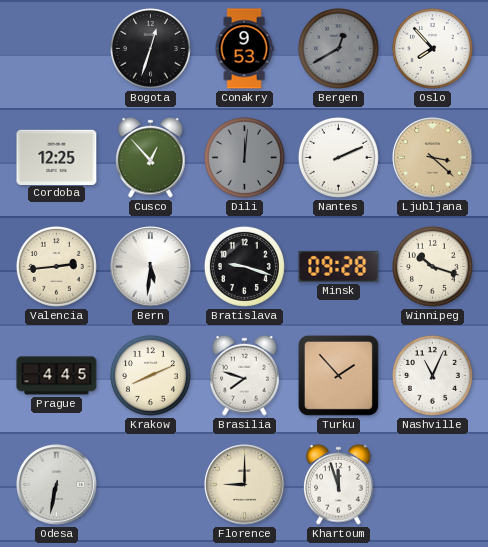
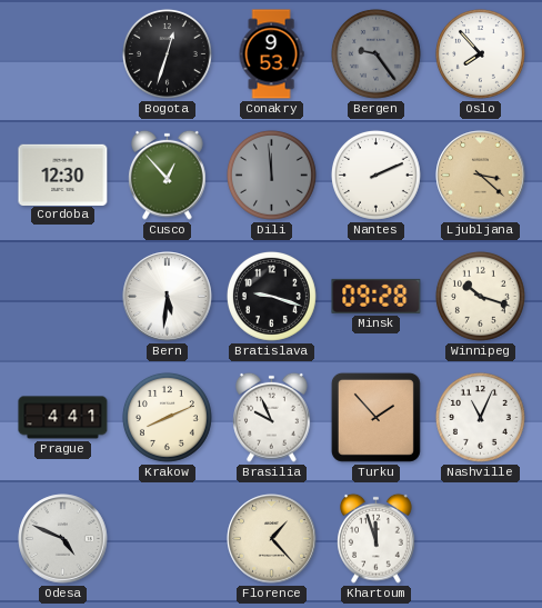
Bergen: 12:40 -> 9:24
Cordoba: 12:25 -> 12:30
Dili: 12:01 -> 11:59
Valencia: 2:44 -> none
Prague: 4:45 -> 4:41
Brasilia: 7:48 -> 9:56
Odesa: 6:32 -> 4:49
Florence: 9:00 -> 1:23
